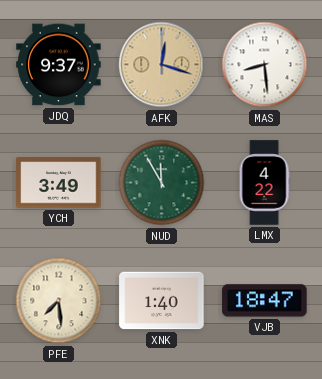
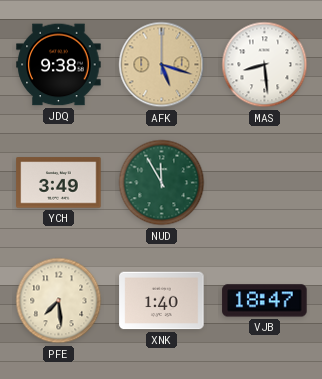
JDQ: 9:37 -> 9:38
AFK: 12:18 -> 5:18
LMX: 4:22 -> none
